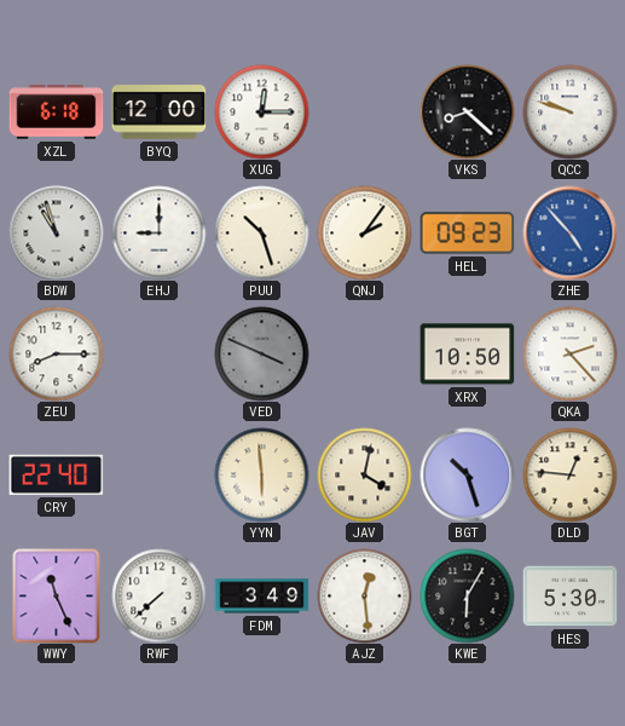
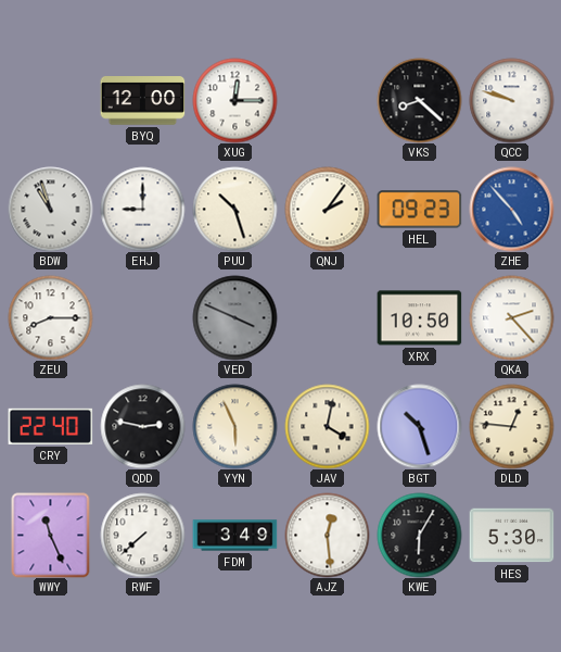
XZL: 6:18 -> none
QDD: none -> 2:47
YYN: 5:59 -> 5:56
